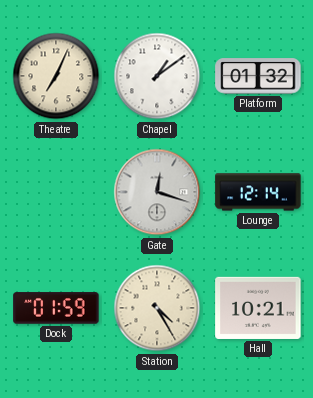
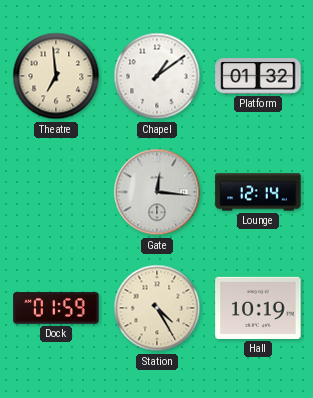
Theatre: 7:04 -> 6:59
Gate: 12:18 -> 12:16
Hall: 10:21 -> 10:19
